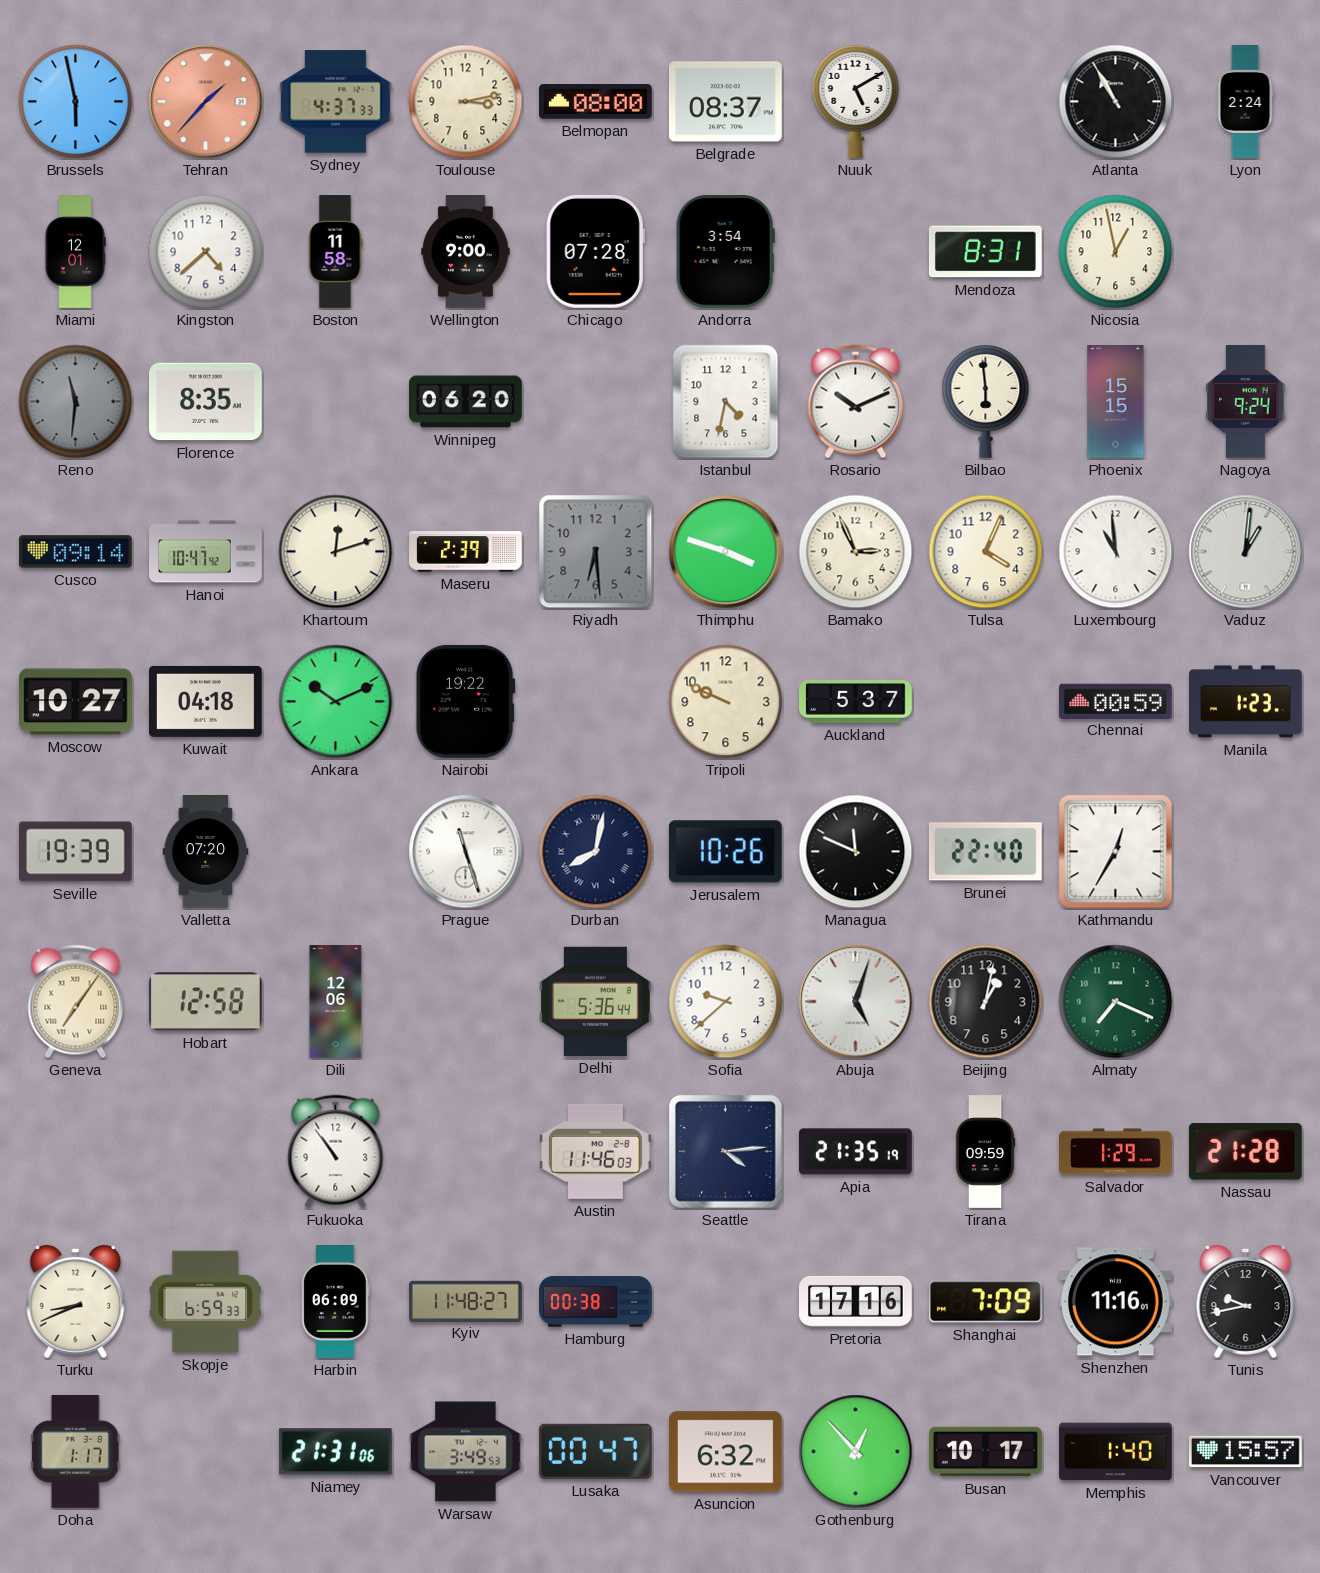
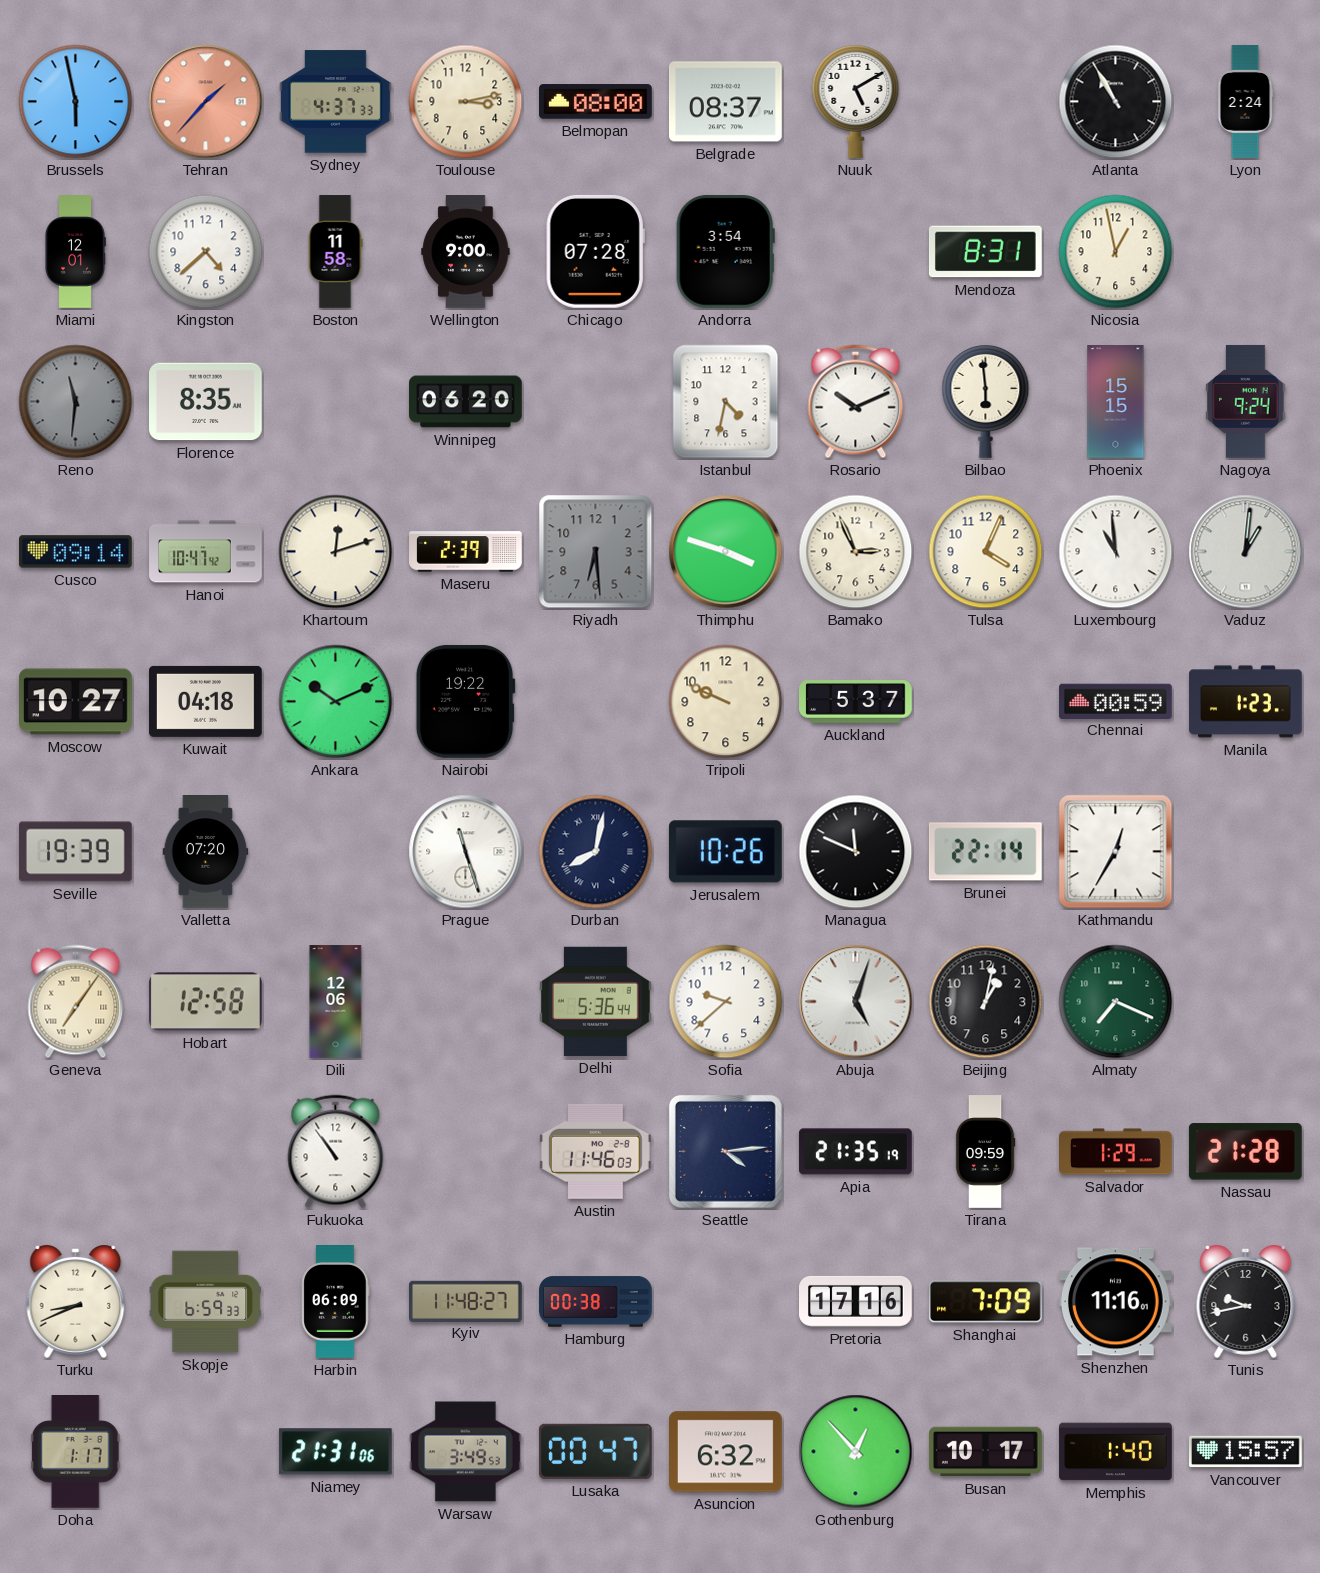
Brunei: 22:40 -> 22:14
